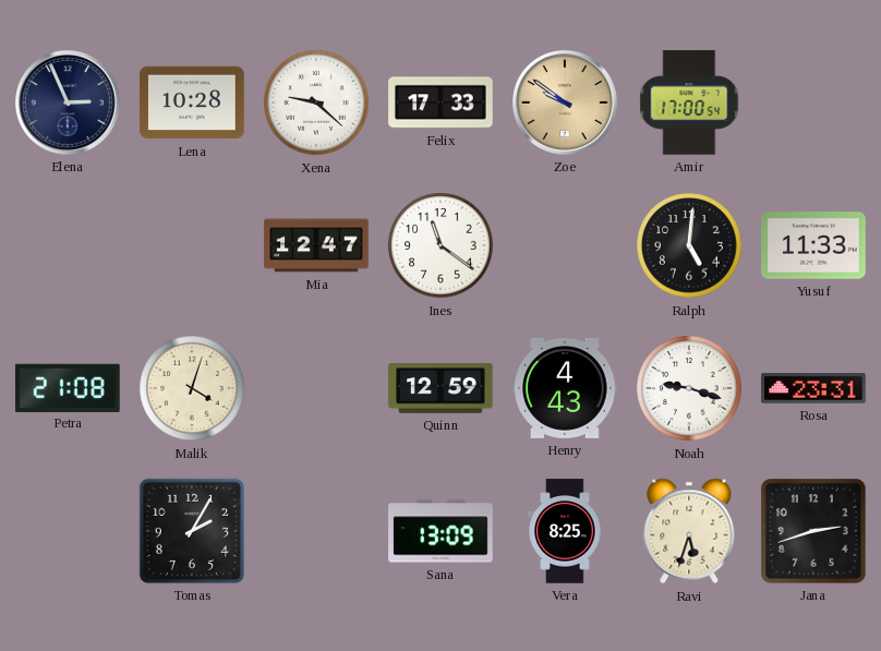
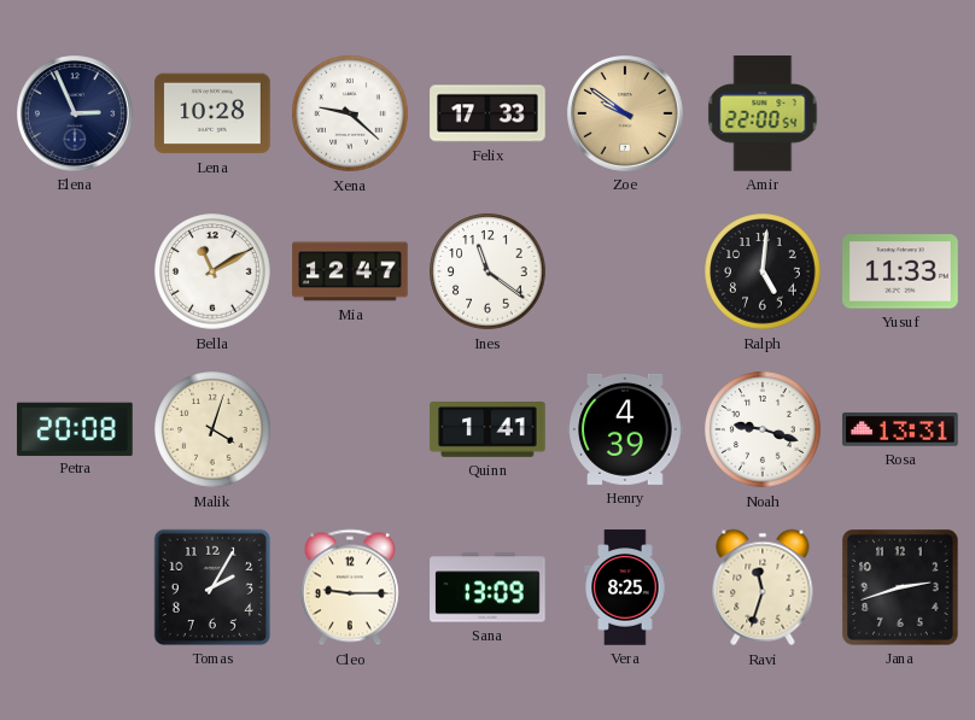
Amir: 17:00 -> 22:00
Bella: none -> 11:10
Petra: 21:08 -> 20:08
Quinn: 12:59 -> 1:41
Henry: 4:43 -> 4:39
Rosa: 23:31 -> 13:31
Cleo: none -> 9:15
Ravi: 5:33 -> 11:33
